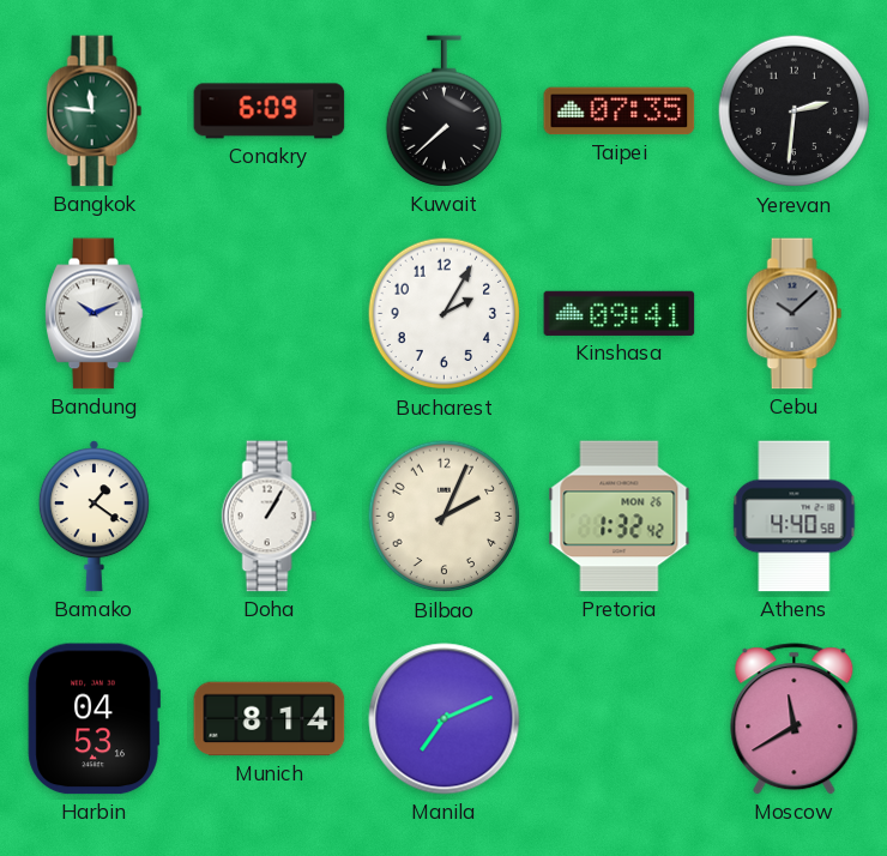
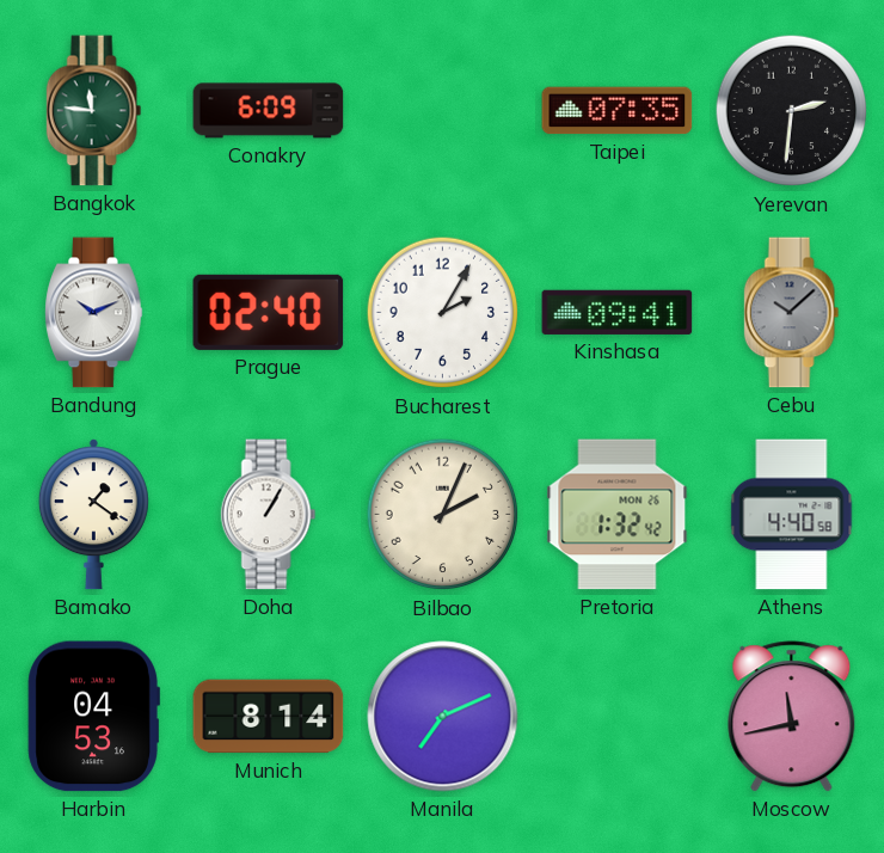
Kuwait: 7:38 -> none
Prague: none -> 02:40
Moscow: 11:40 -> 11:43
